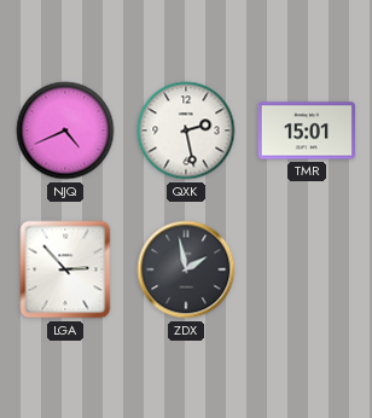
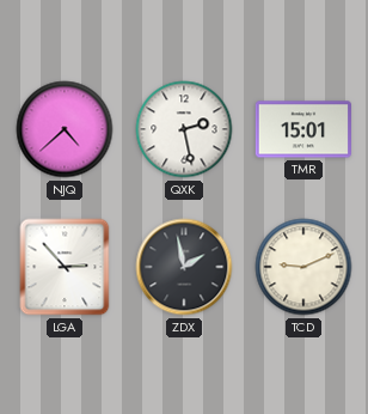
NJQ: 4:41 -> 4:38
TCD: none -> 9:11
